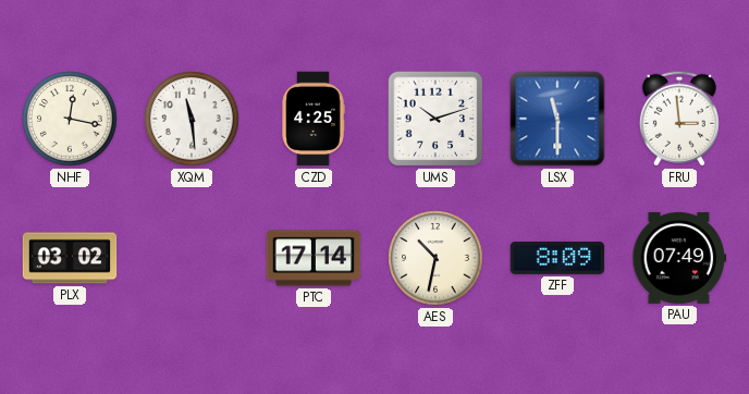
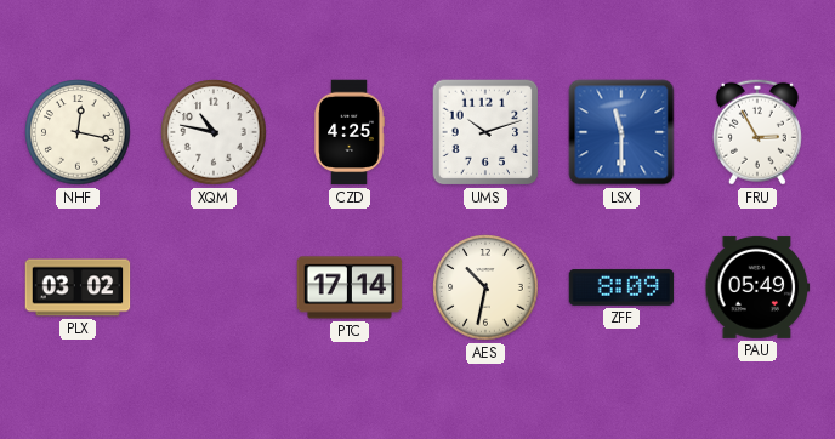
XQM: 11:29 -> 10:47
FRU: 2:59 -> 2:55
PAU: 07:49 -> 05:49
